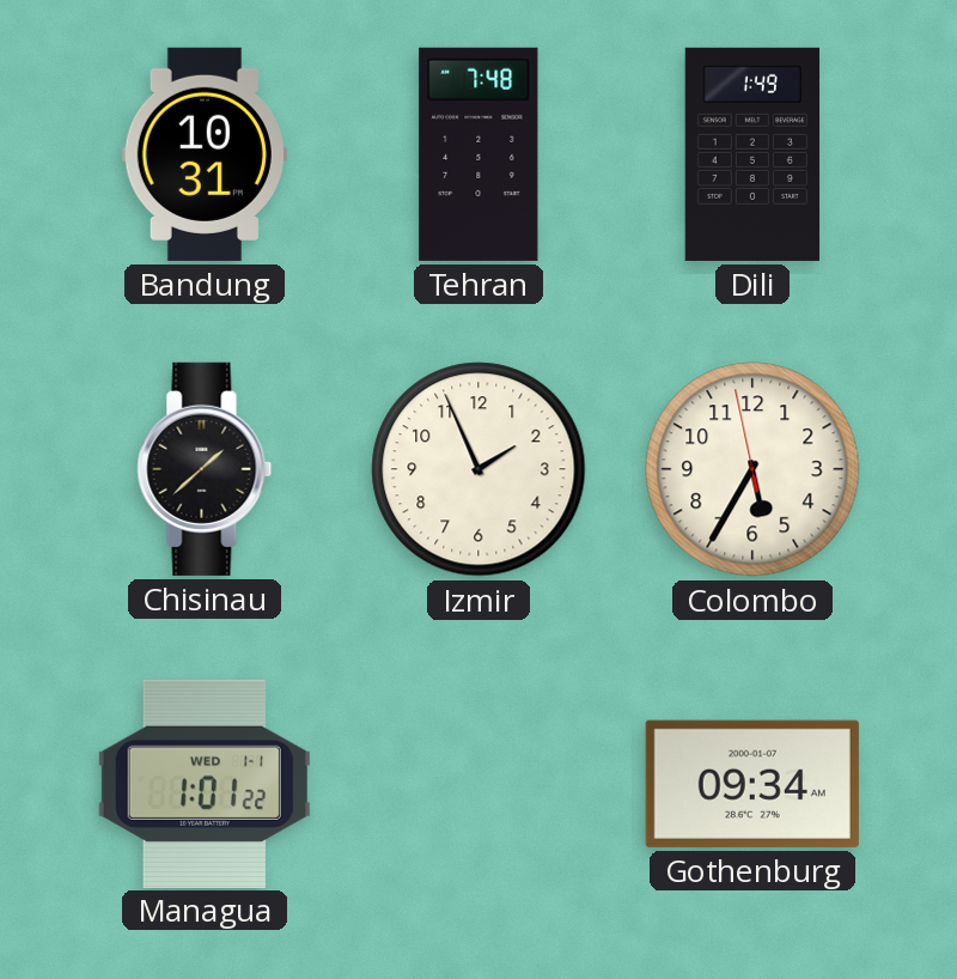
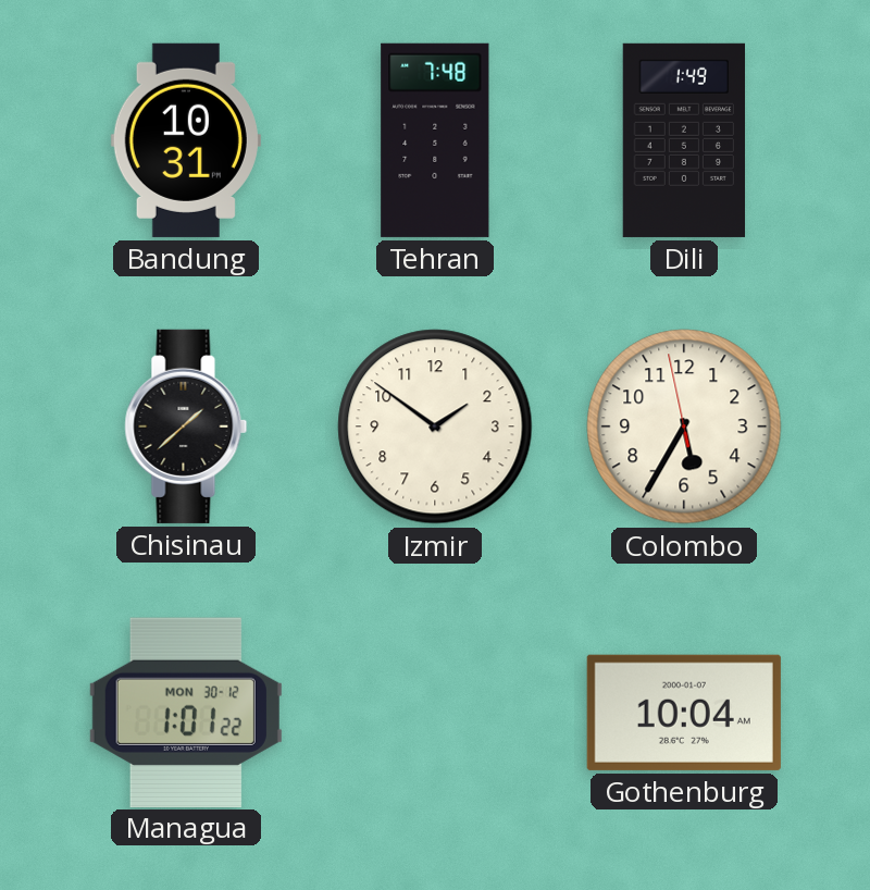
Izmir: 1:56 -> 1:51
Managua date: WED 1-1 -> MON 30-12
Gothenburg: 09:34 -> 10:04
